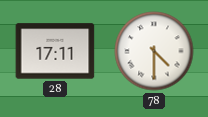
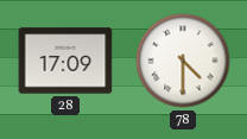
28: 17:11 -> 17:09
